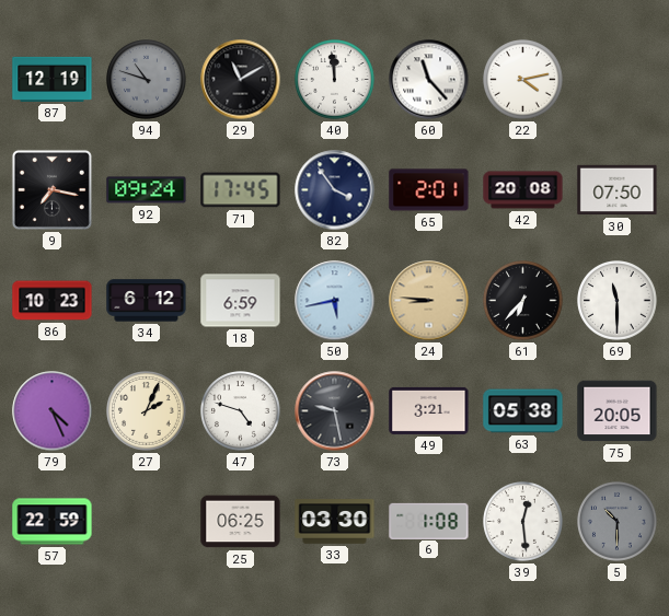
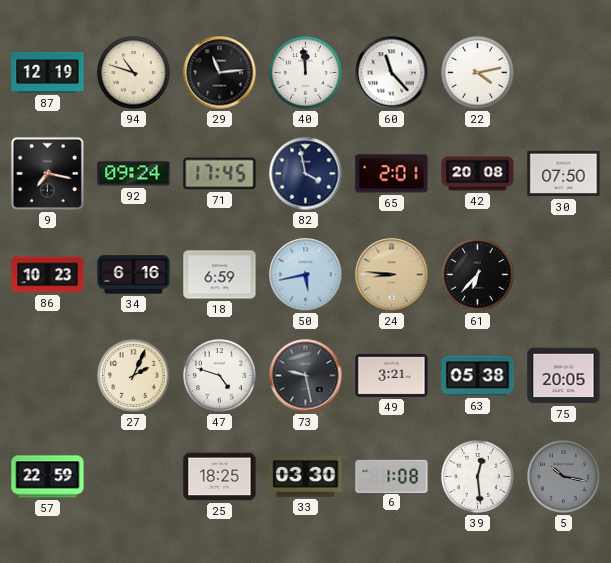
94 dial: grey -> cream
29: 11:10 -> 11:14
82: 3:54 -> 3:58
34: 6:12 -> 6:16
69: 11:30 -> none
79: 4:26 -> none
25: 06:25 -> 18:25
5: 10:30 -> 10:17
